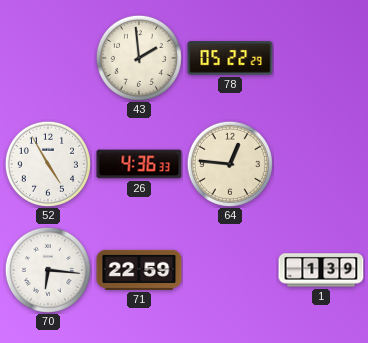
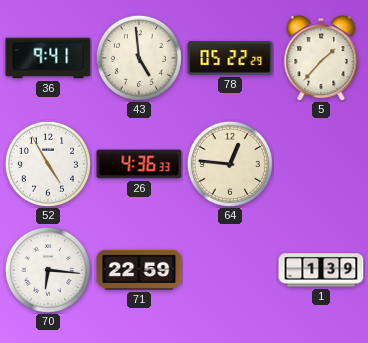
36: none -> 9:41
43: 1:59 -> 4:59
5: none -> 1:37
